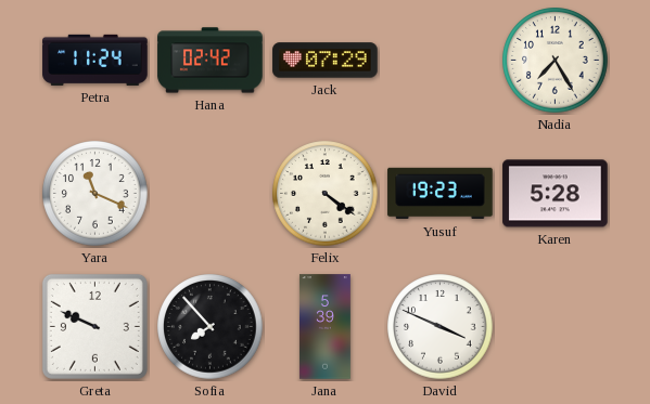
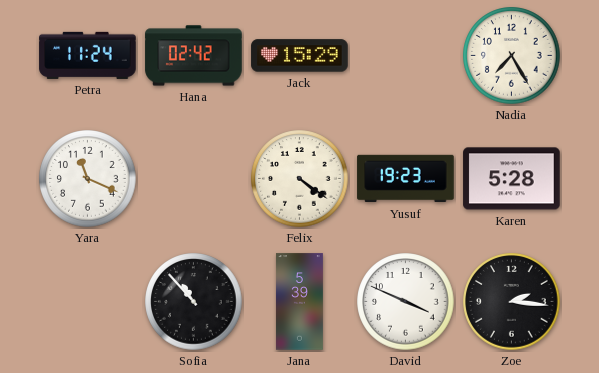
Jack: 07:29 -> 15:29
Greta: 9:49 -> none
Sofia: 7:53 -> 10:53
Zoe: none -> 2:16
